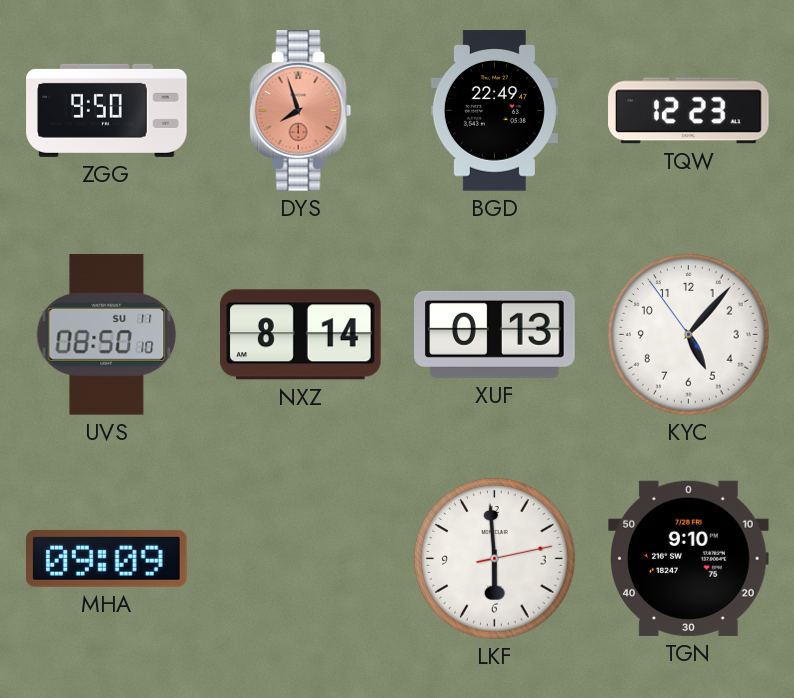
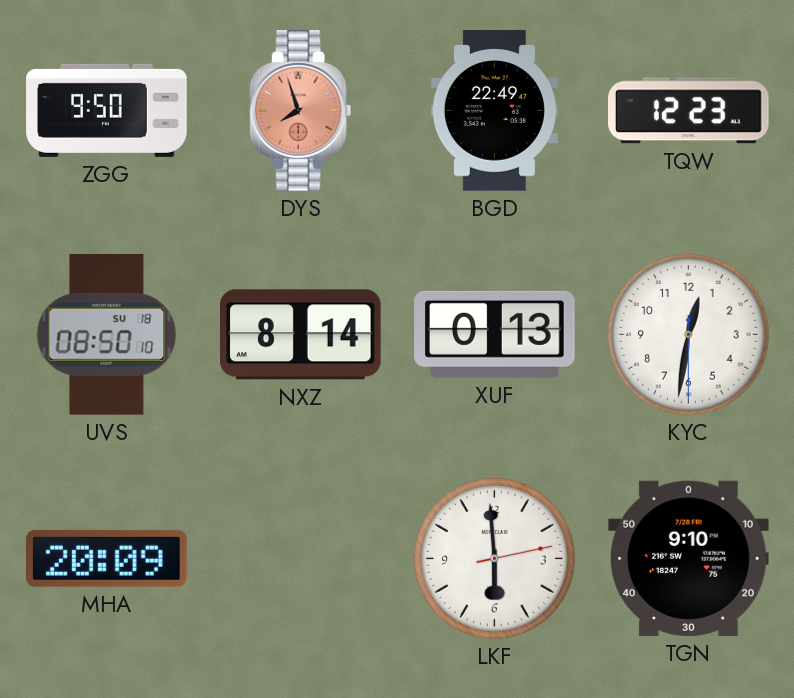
UVS date: SU 11 -> SU 18
KYC: 5:06 -> 12:31
MHA: 09:09 -> 20:09
